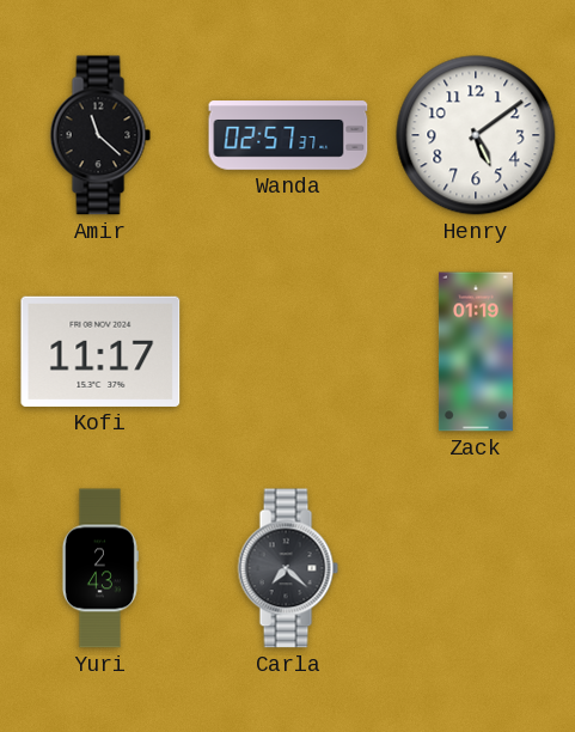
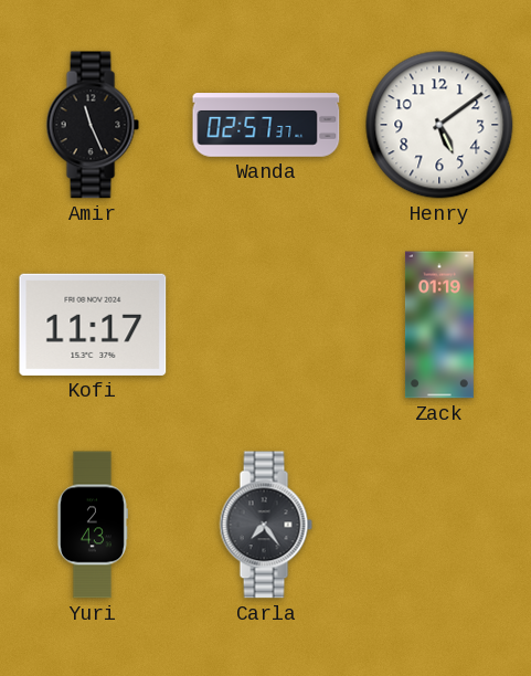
Amir: 11:22 -> 11:26
Carla: 7:22 -> 7:24
